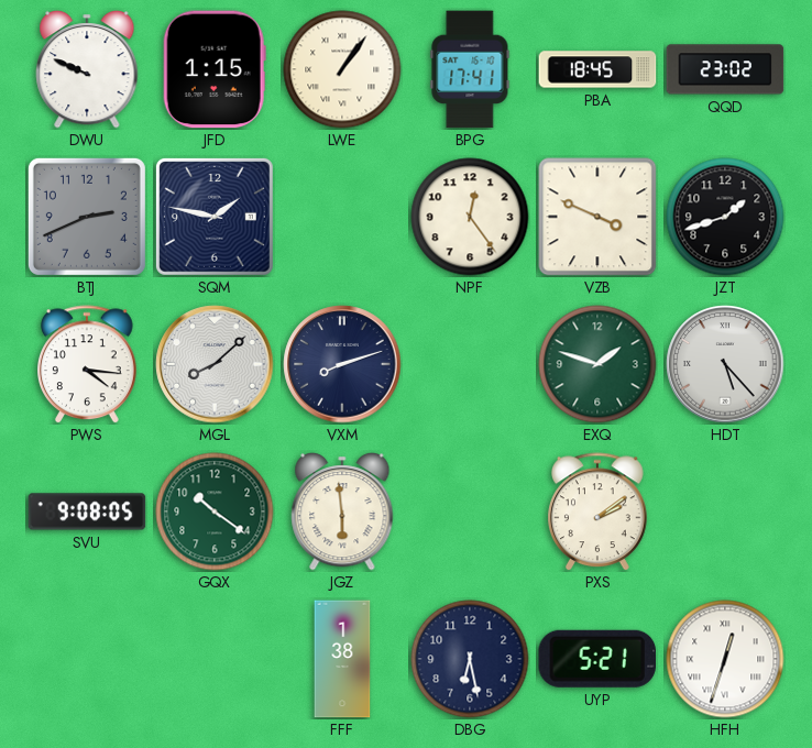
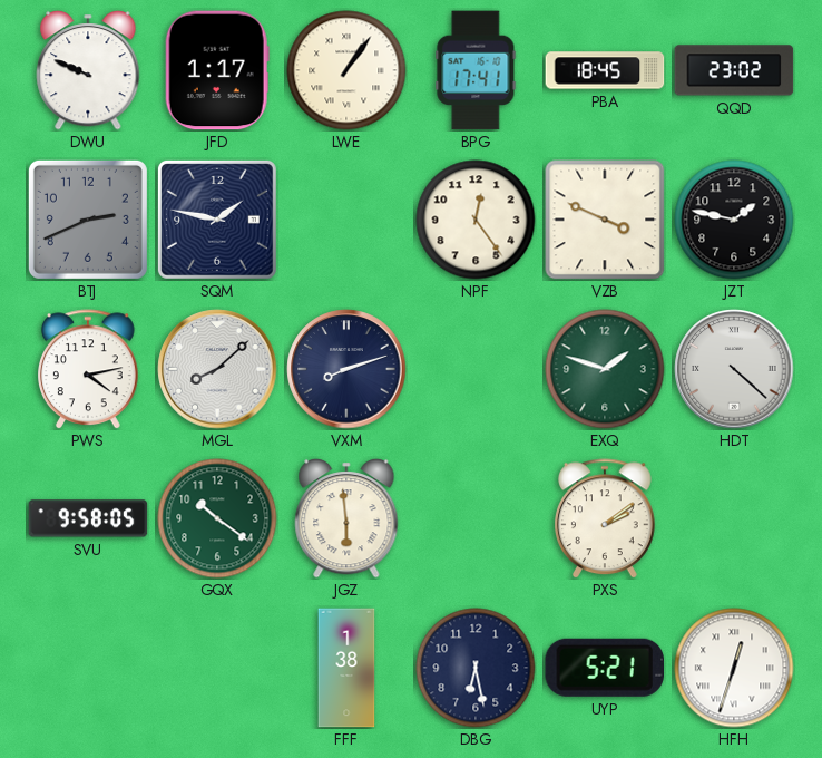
JFD: 1:15 -> 1:17
JZT: 1:42 -> 1:47
PWS: 4:16 -> 4:13
HDT: 5:23 -> 4:22
SVU: 9:08 -> 9:58
